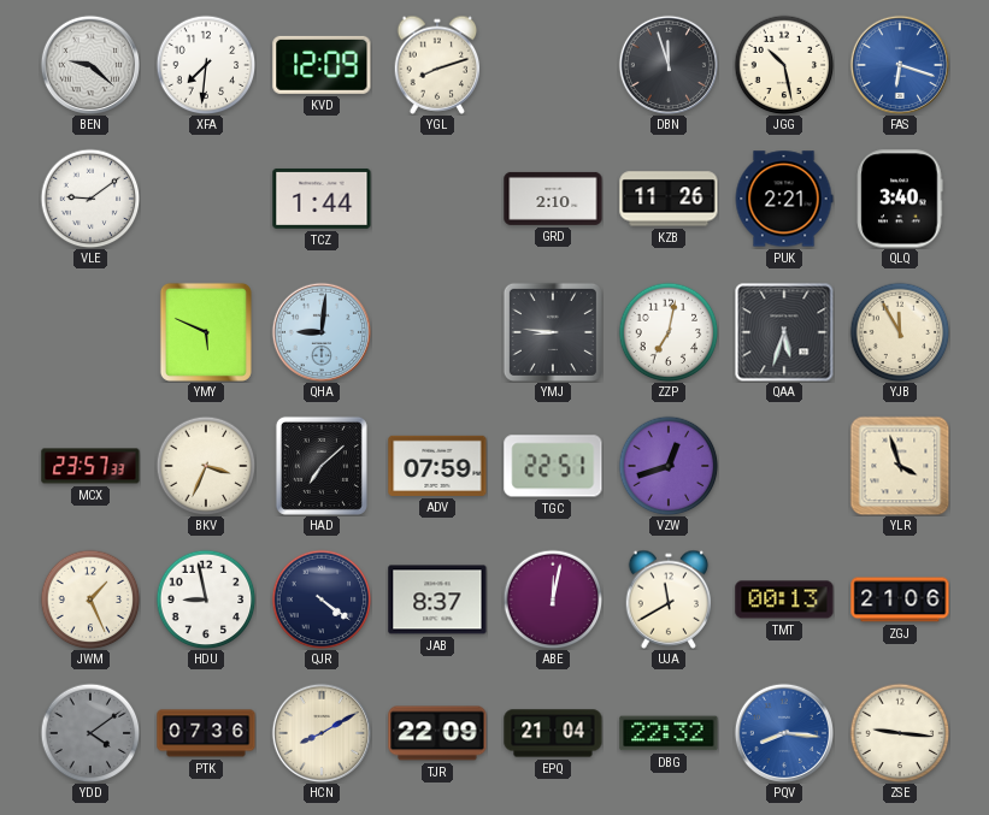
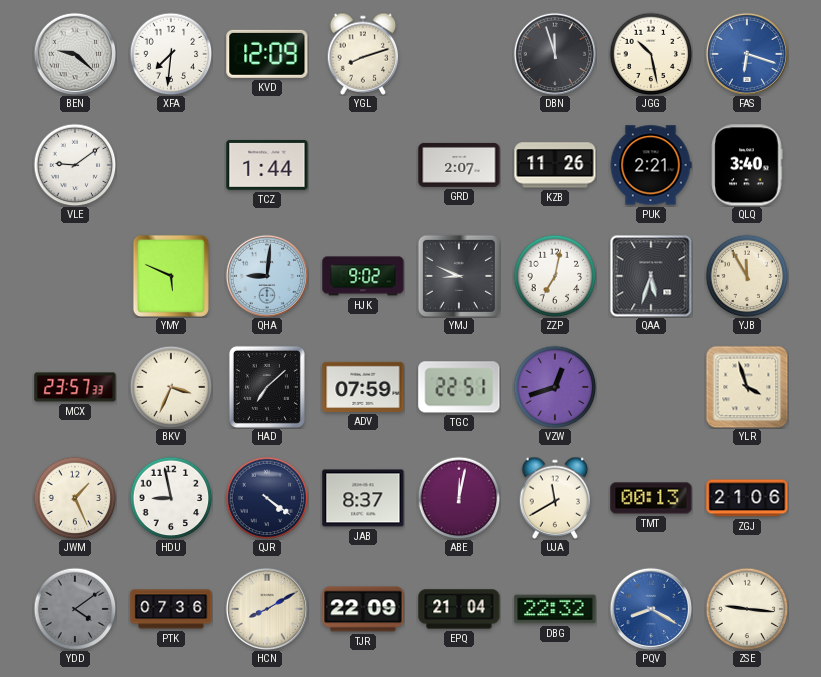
GRD: 2:10 -> 2:07
HJK: none -> 9:02
YMJ: 8:46 -> 8:49
PQV: 8:16 -> 8:20
